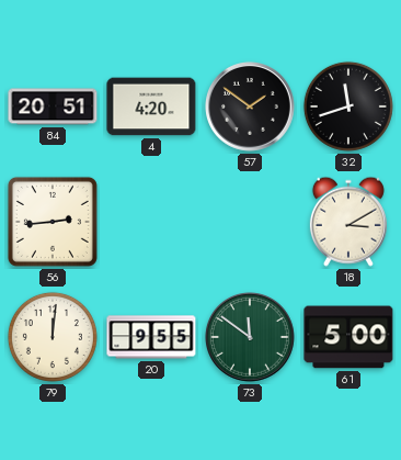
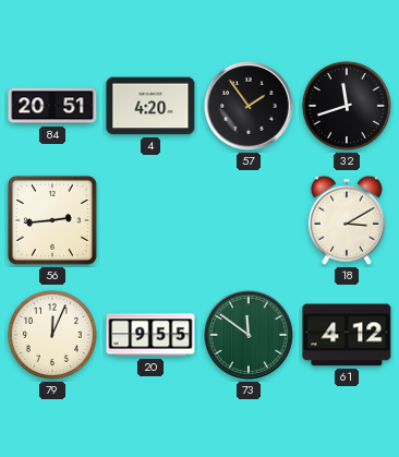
57: 1:51 -> 1:54
79: 12:01 -> 12:04
61: 5:00 -> 4:12
